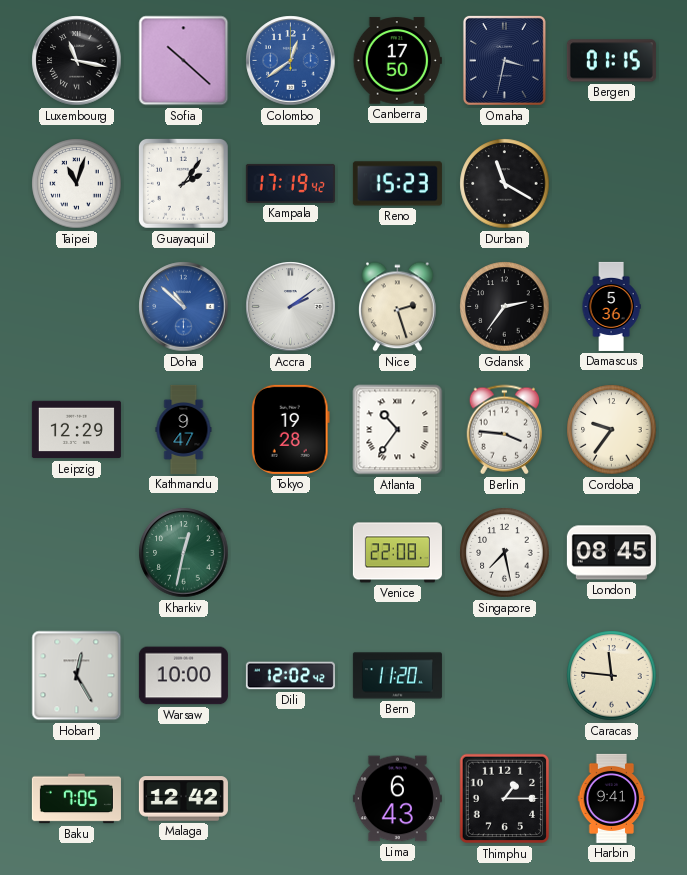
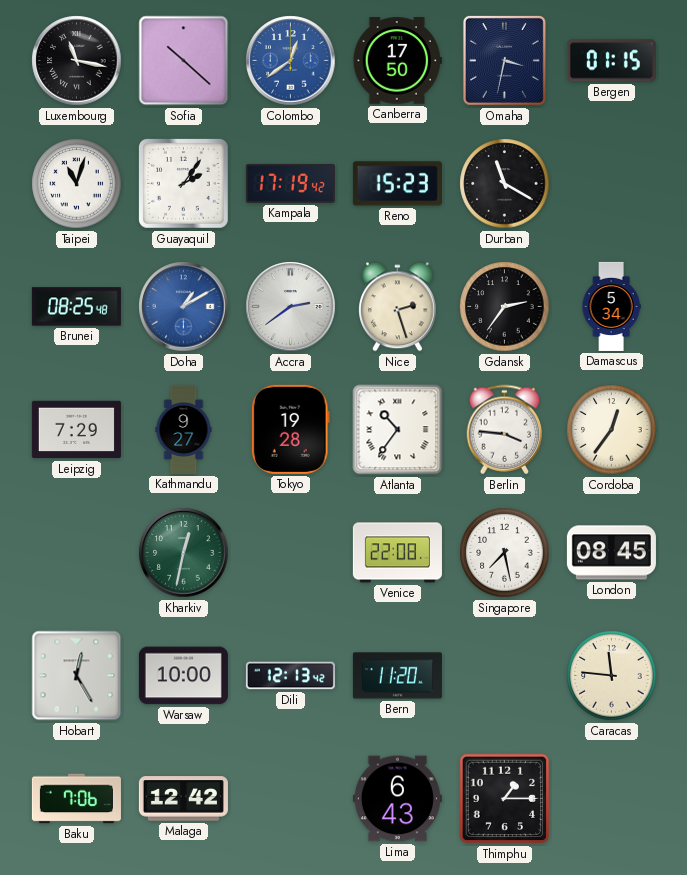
Brunei: none -> 08:25
Doha: 10:52 -> 1:10
Accra: 2:09 -> 2:39
Damascus: 5:36 -> 5:34
Leipzig: 12:29 -> 7:29
Kathmandu: 9:47 -> 9:27
Cordoba: 9:36 -> 12:36
Dili: 12:02 -> 12:13
Baku: 7:05 -> 7:06
Harbin: 9:41 -> none
